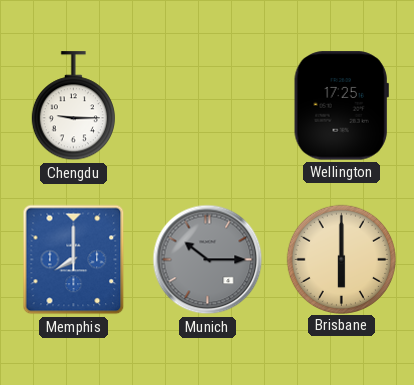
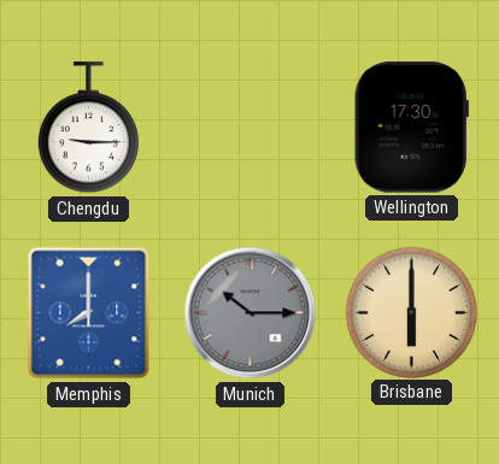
Wellington: 17:25 -> 17:30
